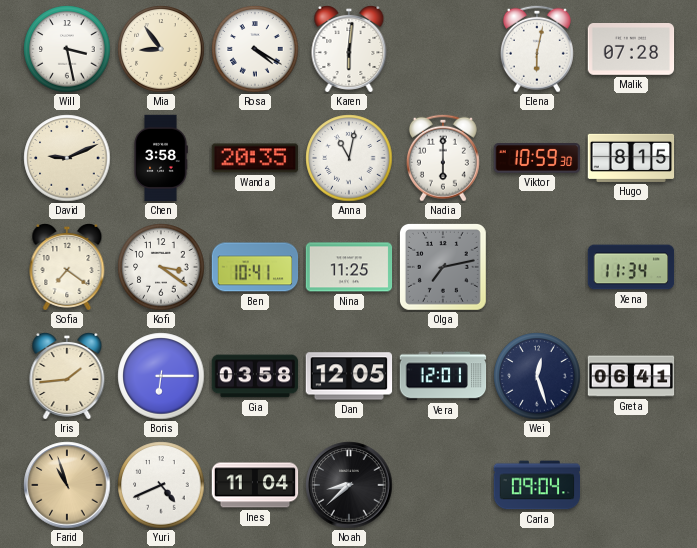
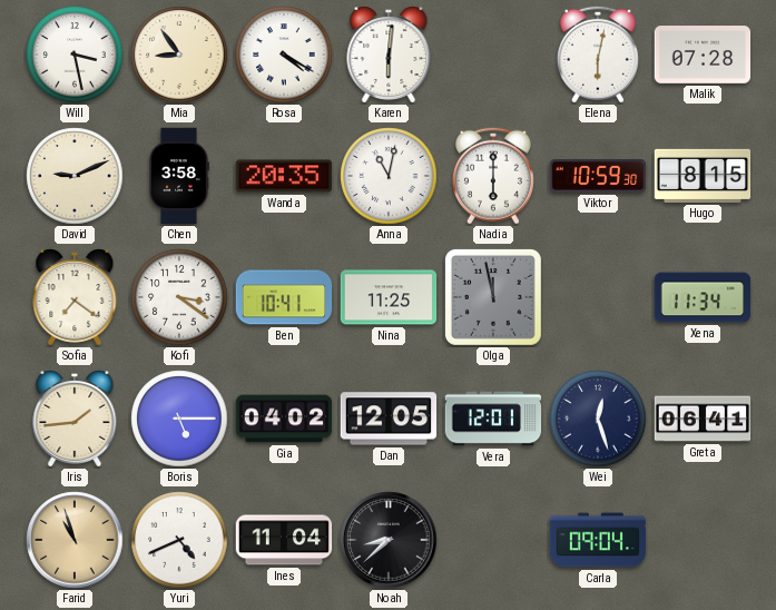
Olga: 7:13 -> 11:58
Boris: 6:15 -> 5:15
Gia: 03:58 -> 04:02
